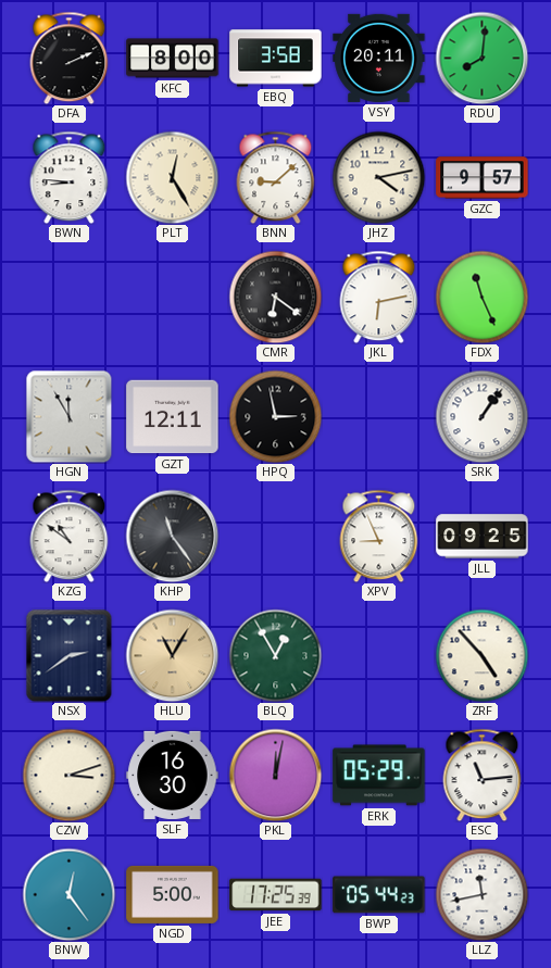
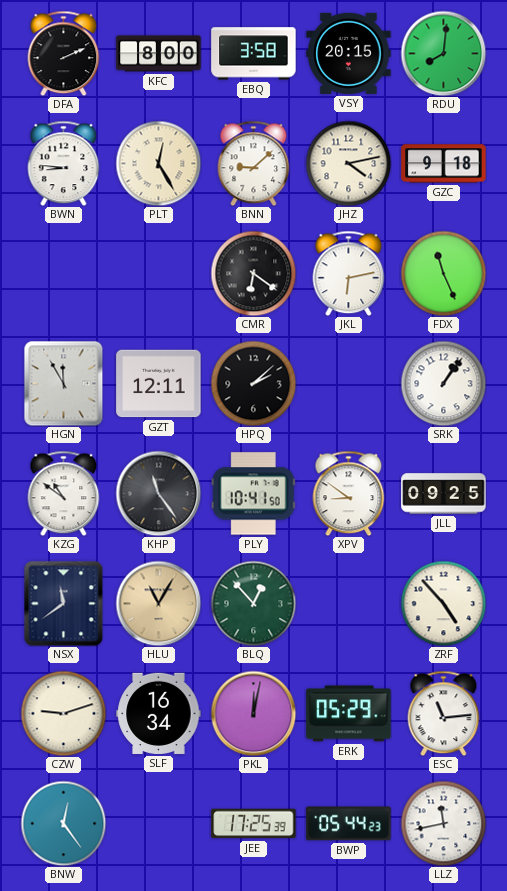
VSY: 20:11 -> 20:15
GZC: 9:57 -> 9:18
HPQ: 2:58 -> 2:08
PLY: none -> 10:41
XPV: 8:56 -> 8:51
NSX: 2:39 -> 11:39
BLQ: 12:55 -> 12:53
CZW: 3:12 -> 9:12
SLF: 16:30 -> 16:34
NGD: 5:00 -> none
